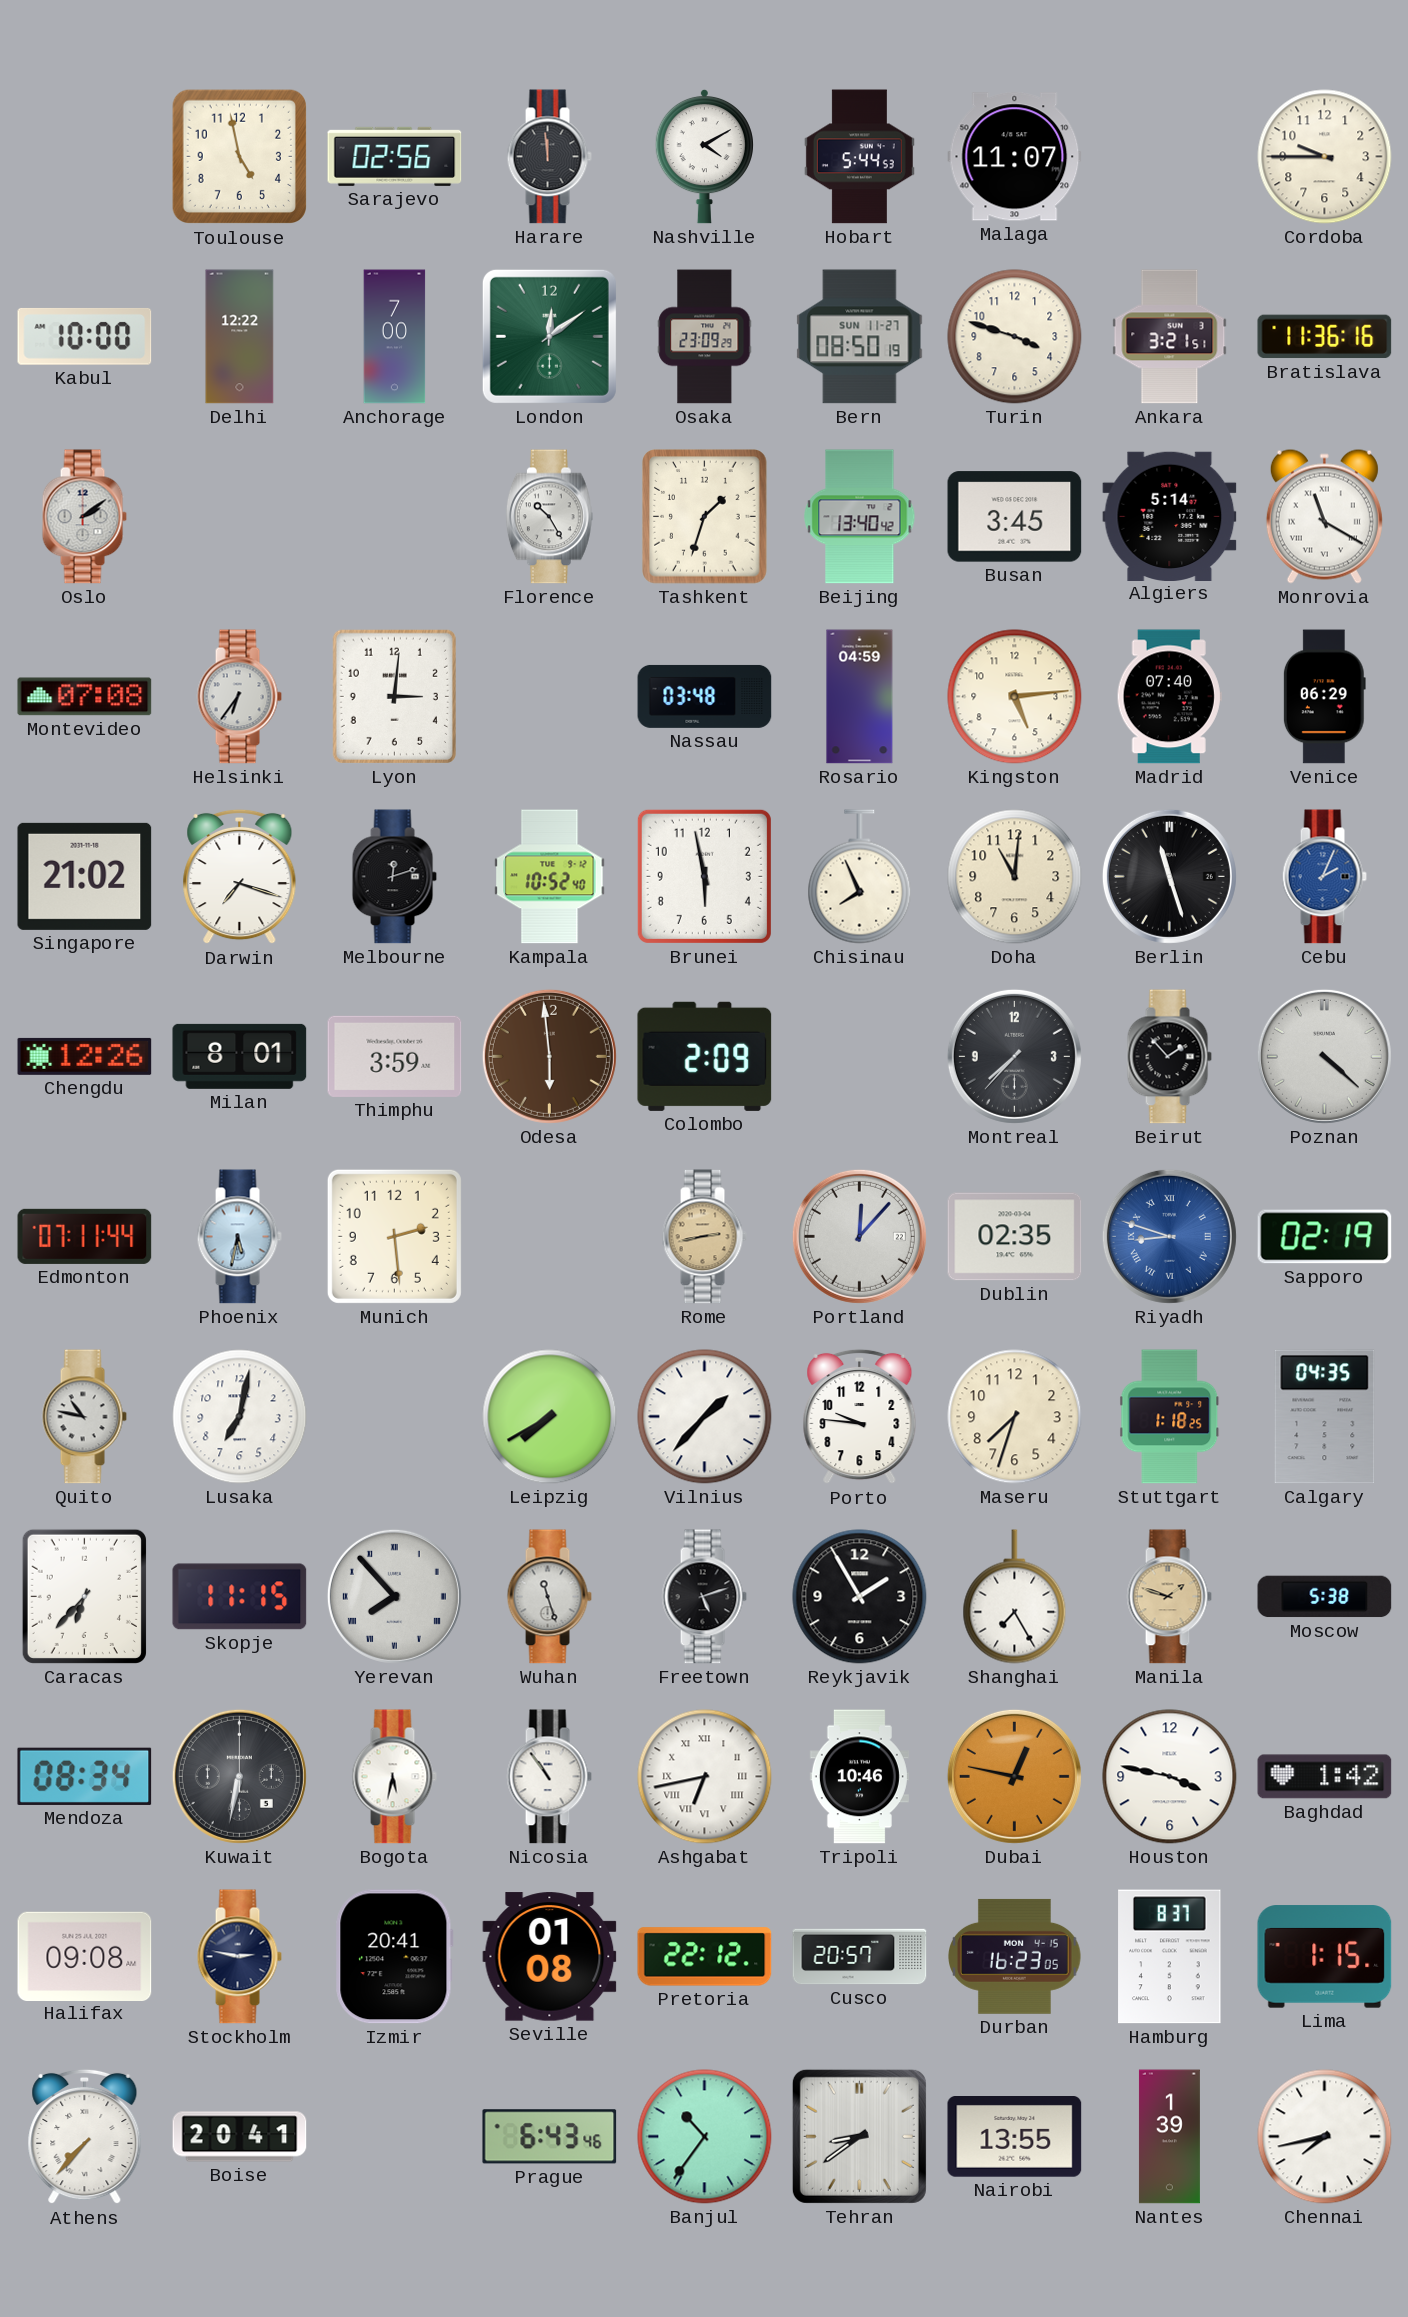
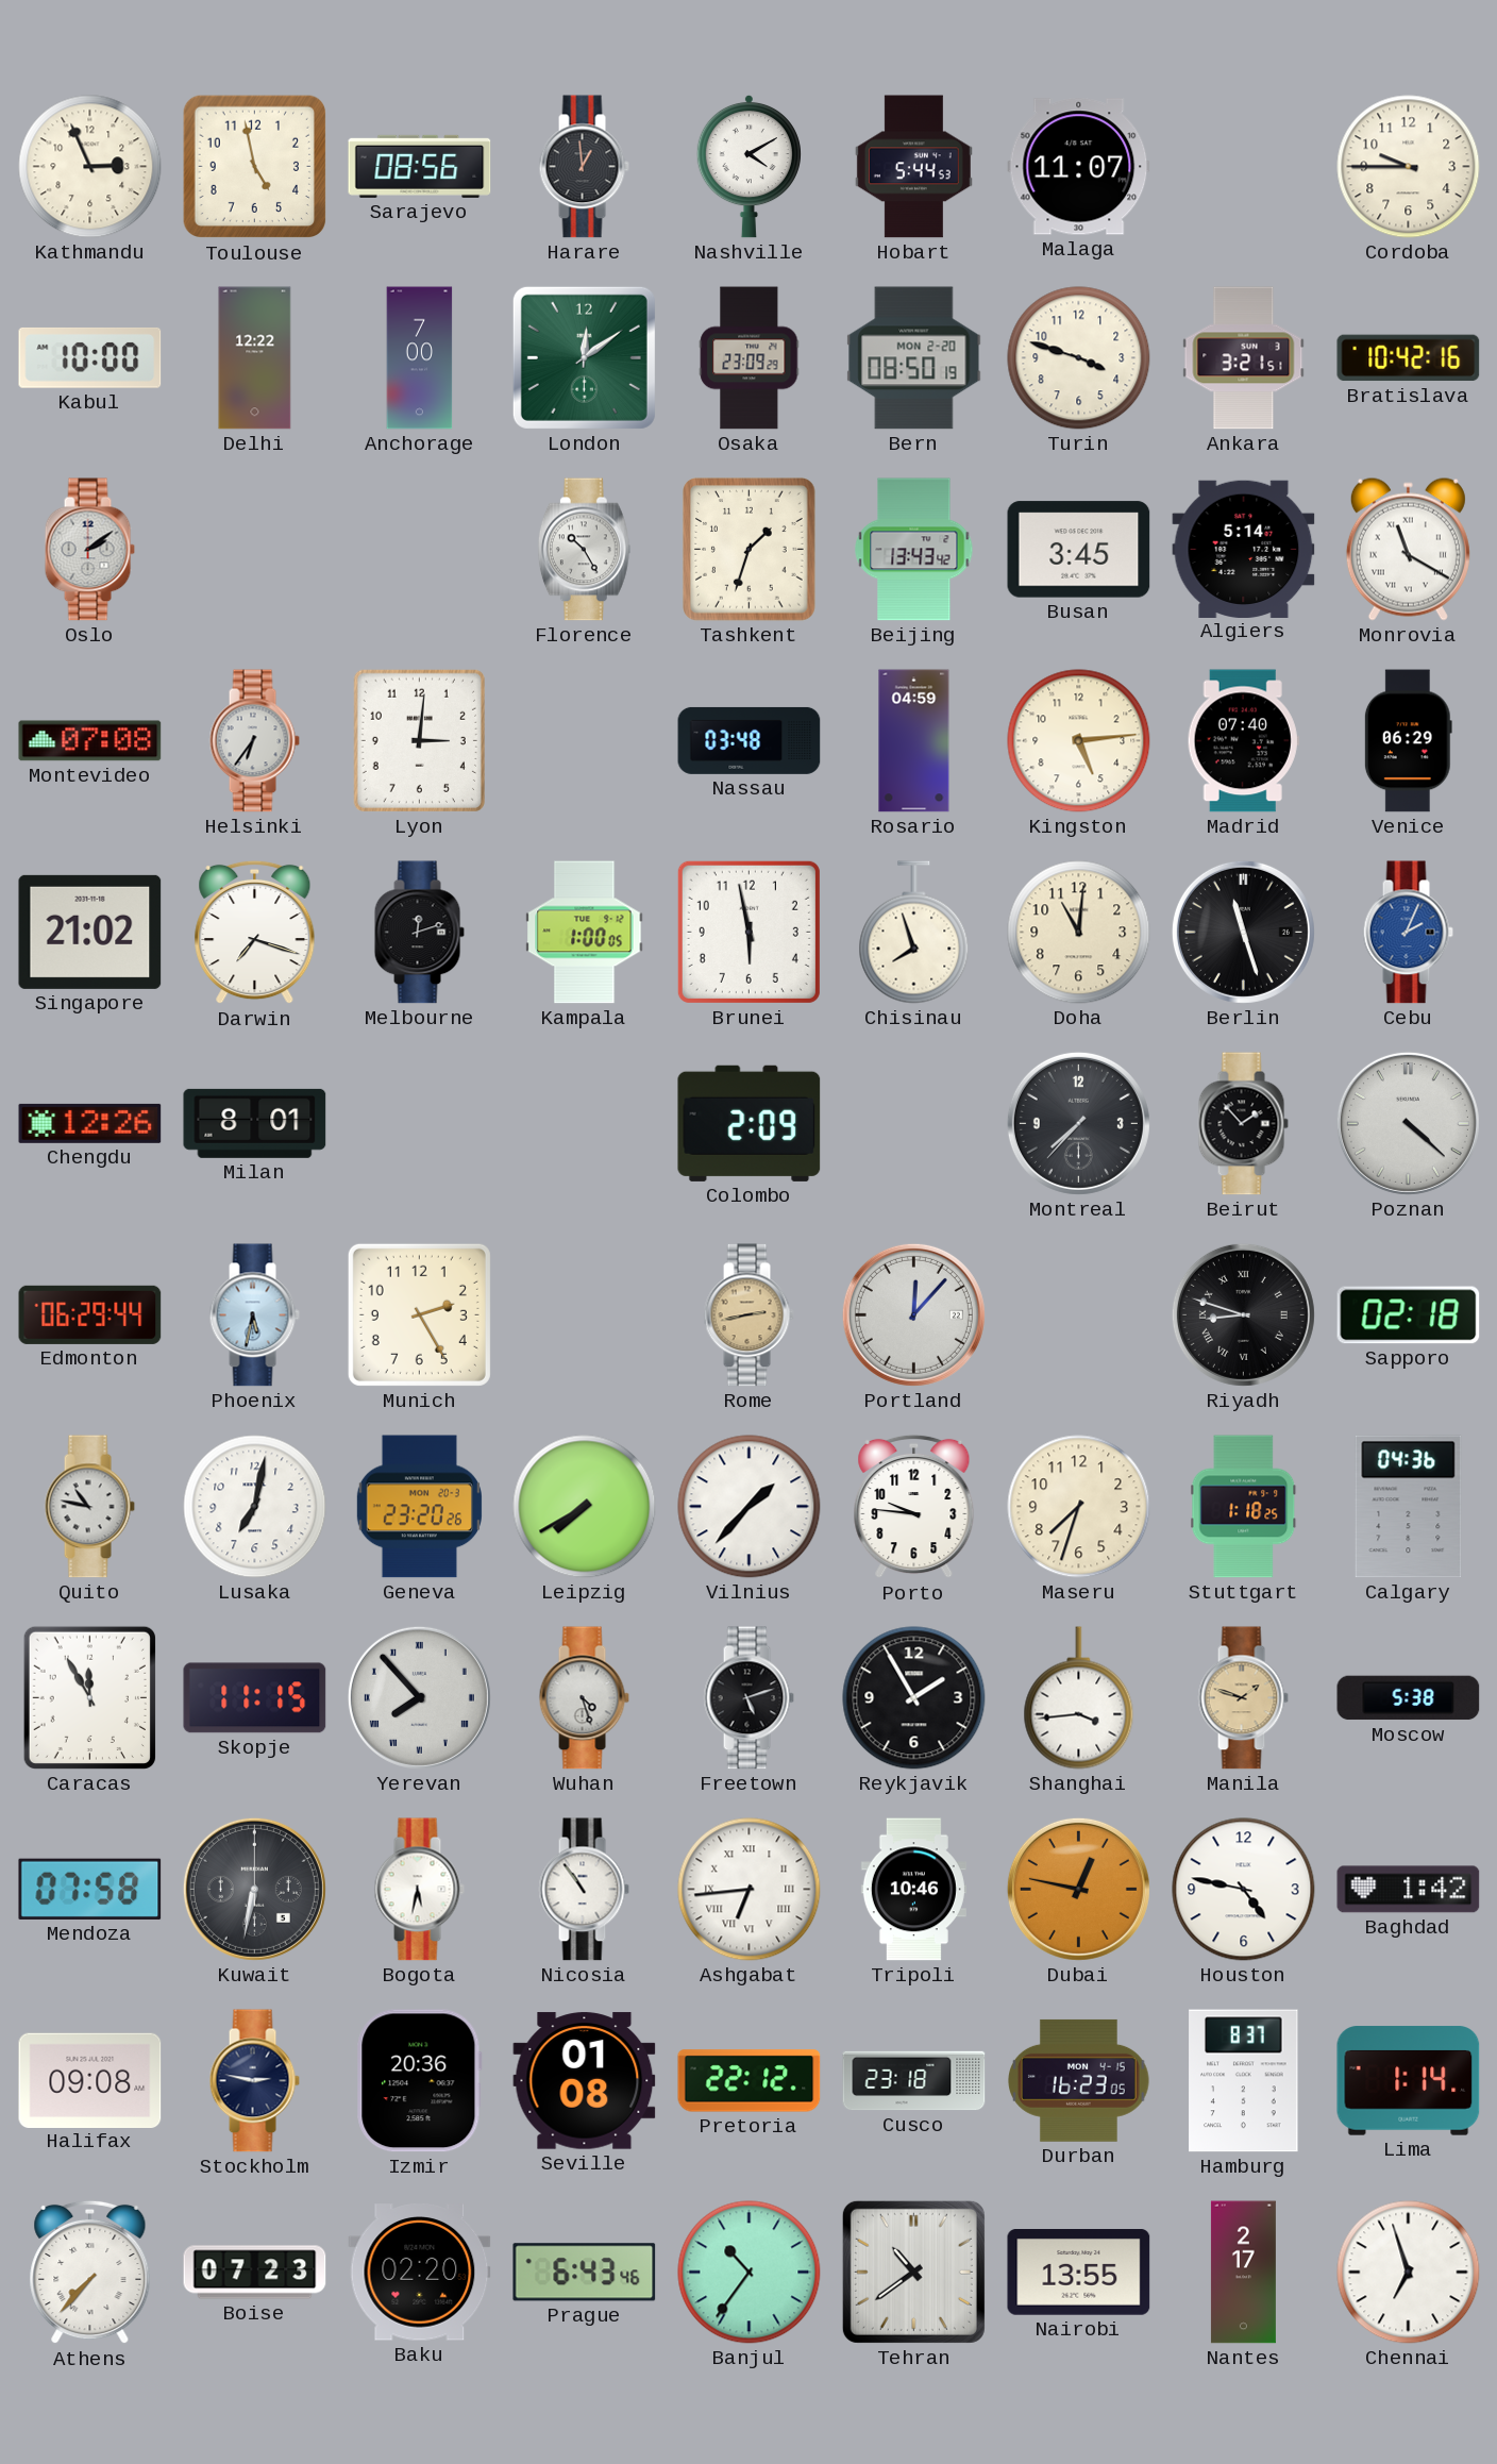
Kathmandu: none -> 2:56
Sarajevo: 02:56 -> 08:56
Harare: 11:59 -> 12:59
Bern date: SUN 11-27 -> MON 2-20
Bratislava: 11:36 -> 10:42
Beijing: 13:40 -> 13:43
Kampala: 10:52 -> 1:00
Chisinau: 7:56 -> 7:57
Thimphu: 3:59 -> none
Odesa: 5:59 -> none
Edmonton: 07:11 -> 06:29
Munich: 2:29 -> 2:25
Dublin: 02:35 -> none
Riyadh dial: blue -> black
Sapporo: 02:19 -> 02:18
Geneva: none -> 23:20
Calgary: 04:35 -> 04:36
Caracas: 6:37 -> 11:55
Wuhan: 11:27 -> 4:27
Shanghai: 7:25 -> 3:44
Mendoza: 08:34 -> 07:58
Ashgabat: 6:43 -> 6:44
Houston: 3:47 -> 4:47
Izmir: 20:41 -> 20:36
Cusco: 20:57 -> 23:18
Lima: 1:15 -> 1:14
Boise: 20:41 -> 07:23
Baku: none -> 02:20
Tehran: 8:39 -> 10:39
Nantes: 1:39 -> 2:17
Chennai: 7:43 -> 6:57
